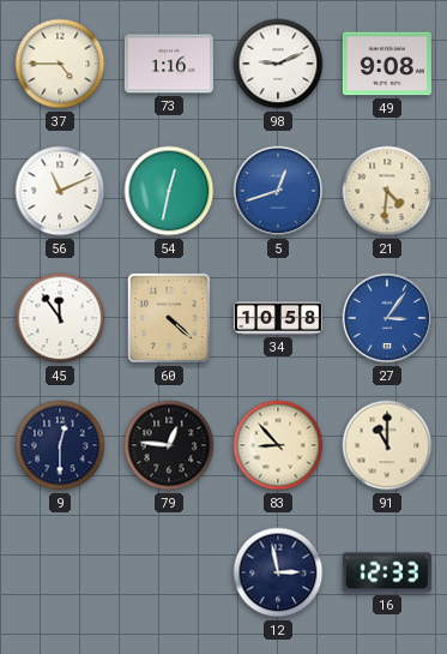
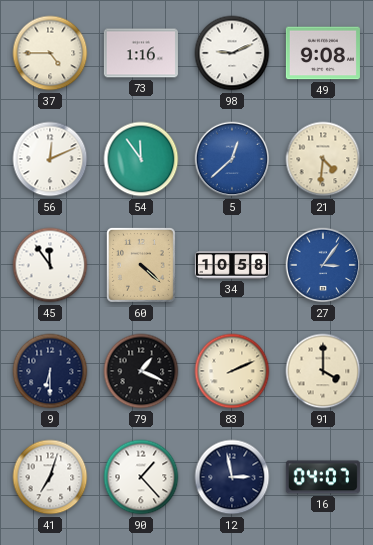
56: 11:11 -> 12:11
54: 12:32 -> 11:54
5: 12:42 -> 12:38
9: 12:30 -> 6:30
79: 12:46 -> 1:19
83: 8:53 -> 2:11
91: 11:00 -> 4:00
41: none -> 7:03
90: none -> 1:23
16: 12:33 -> 04:07
